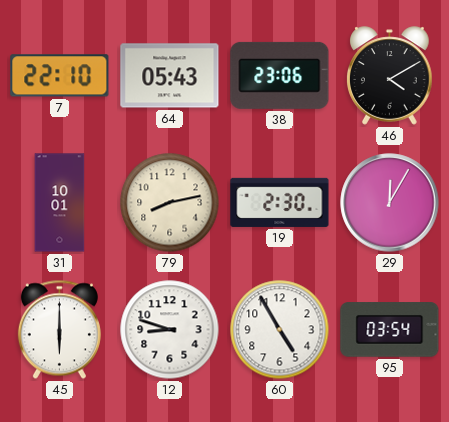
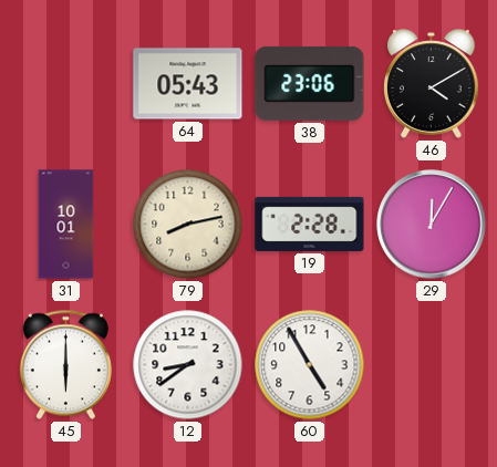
7: 22:10 -> none
19: 2:30 -> 2:28
12: 8:48 -> 8:39
95: 03:54 -> none
